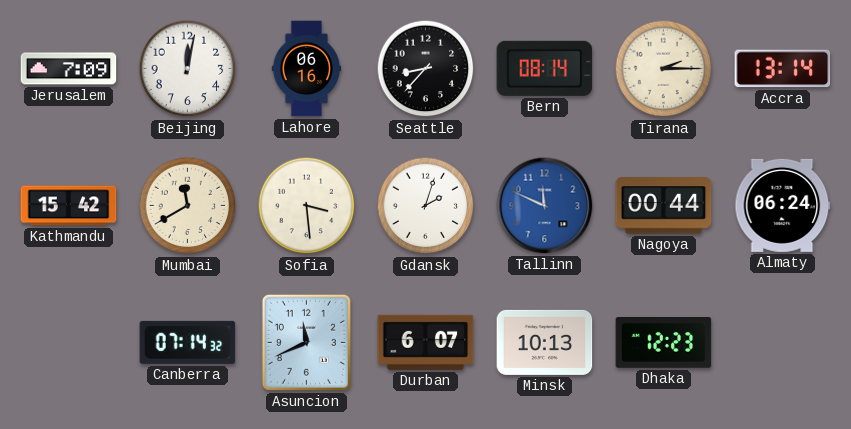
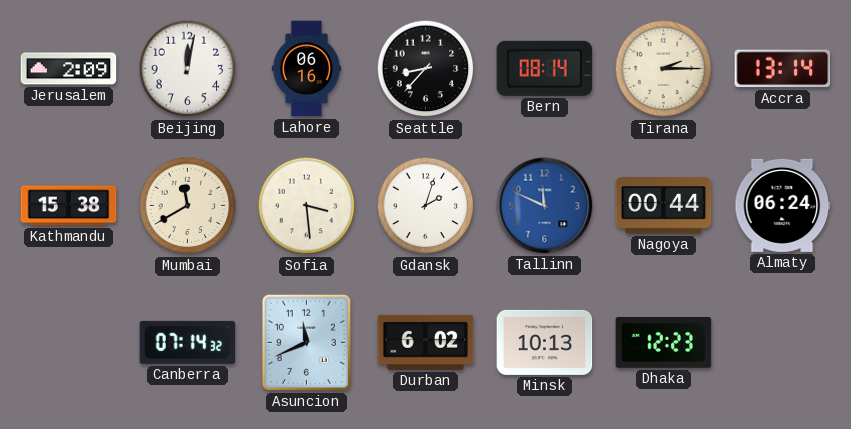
Jerusalem: 7:09 -> 2:09
Kathmandu: 15:42 -> 15:38
Durban: 6:07 -> 6:02
